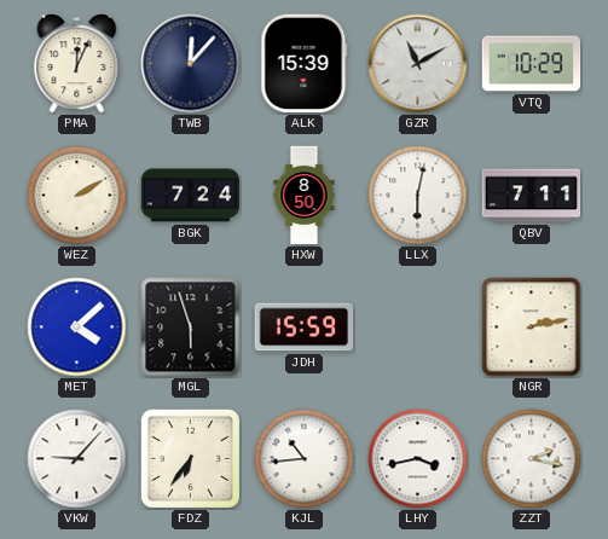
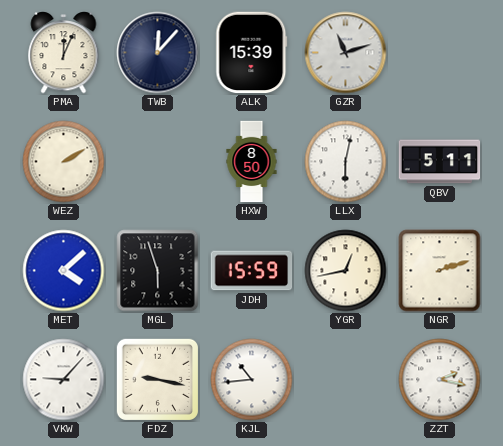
GZR: 11:10 -> 11:12
VTQ: 10:29 -> none
BGK: 7:24 -> none
QBV: 7:11 -> 5:11
YGR: none -> 12:43
NGR: 2:13 -> 2:12
FDZ: 6:36 -> 9:17
LHY: 3:43 -> none
